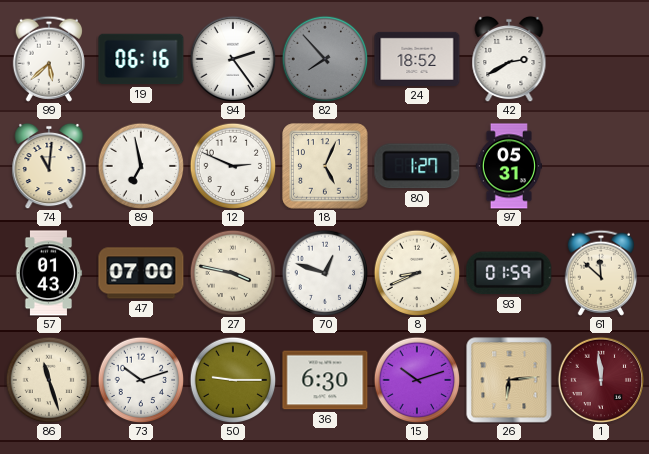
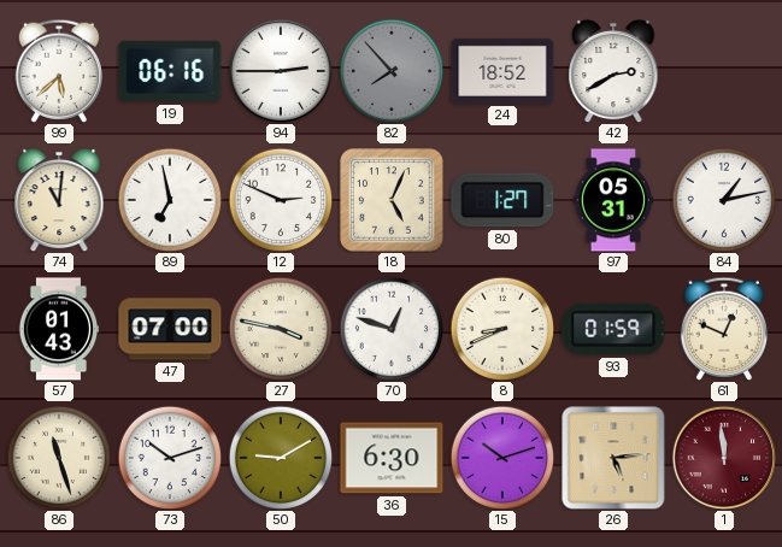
94: 2:24 -> 2:45
84: none -> 1:13
61: 11:52 -> 12:49
50: 9:15 -> 9:10
26: 6:14 -> 5:14
